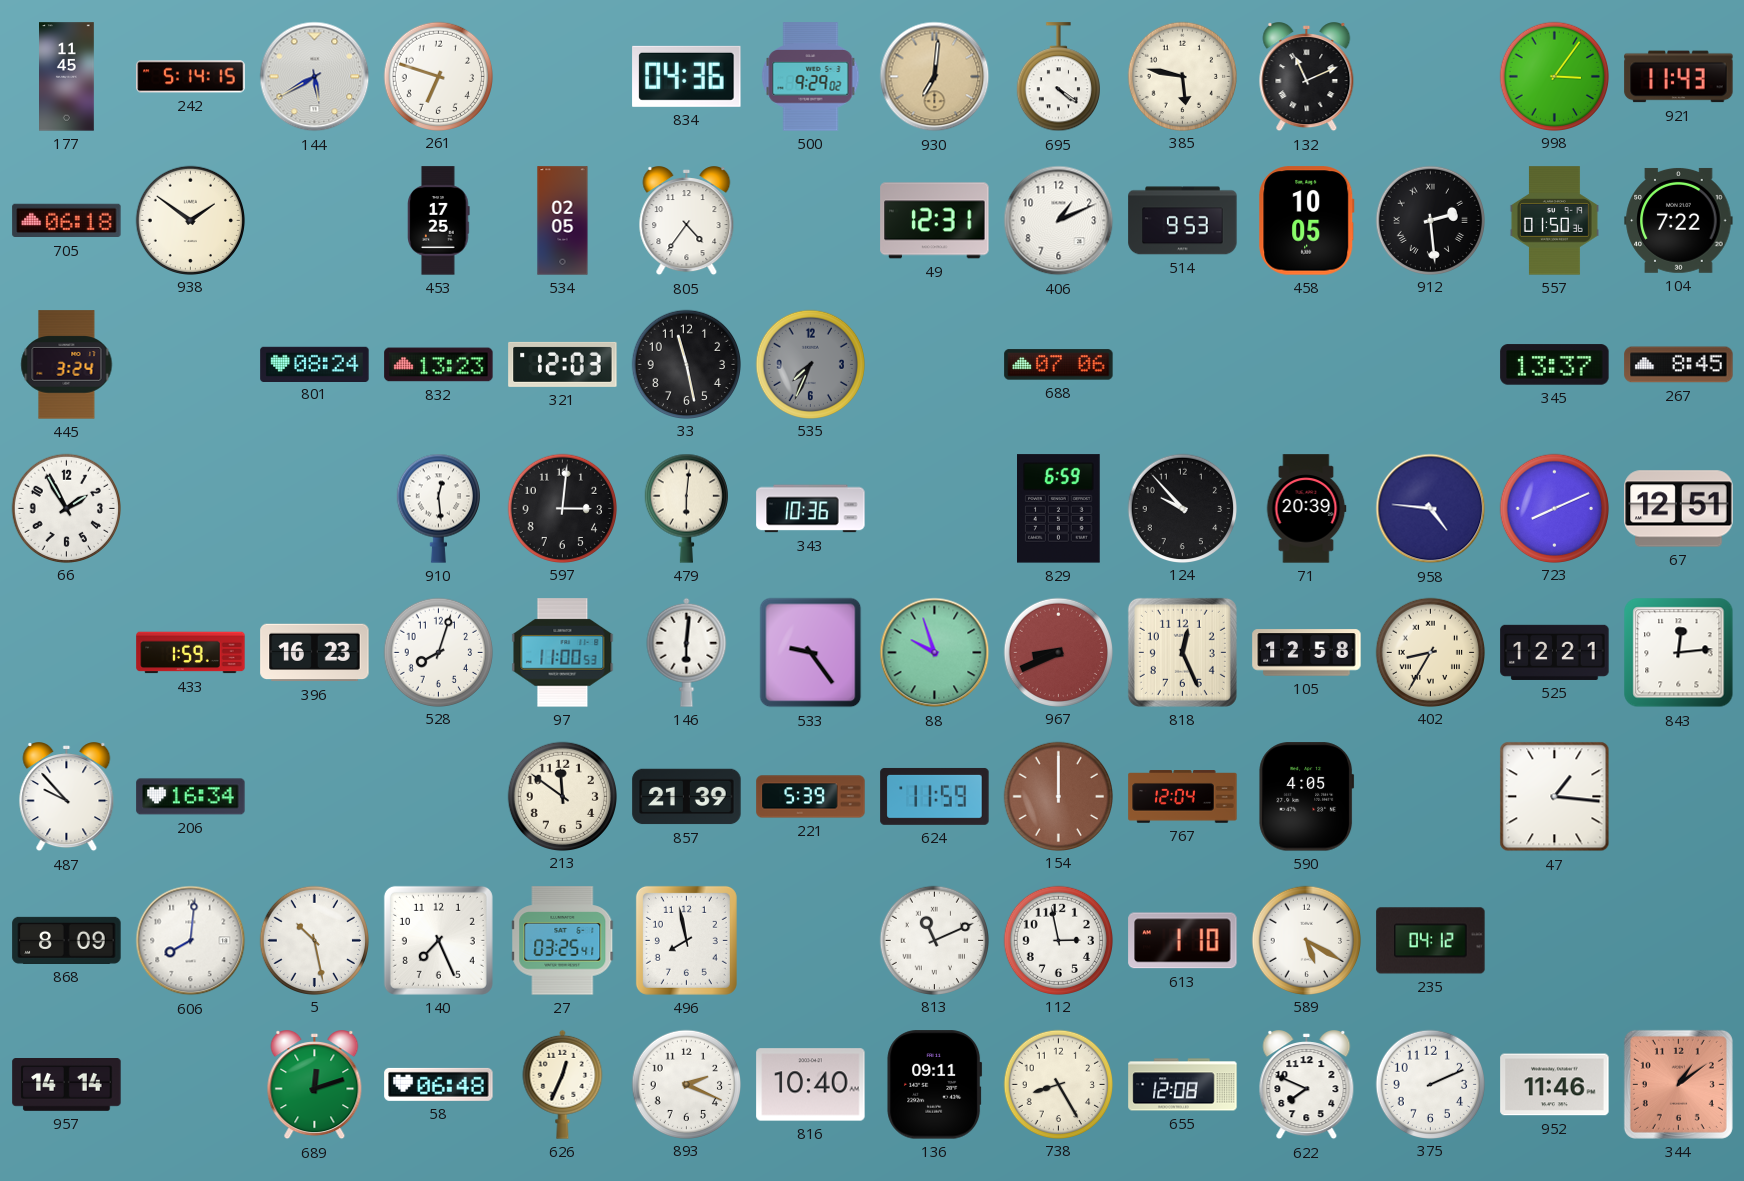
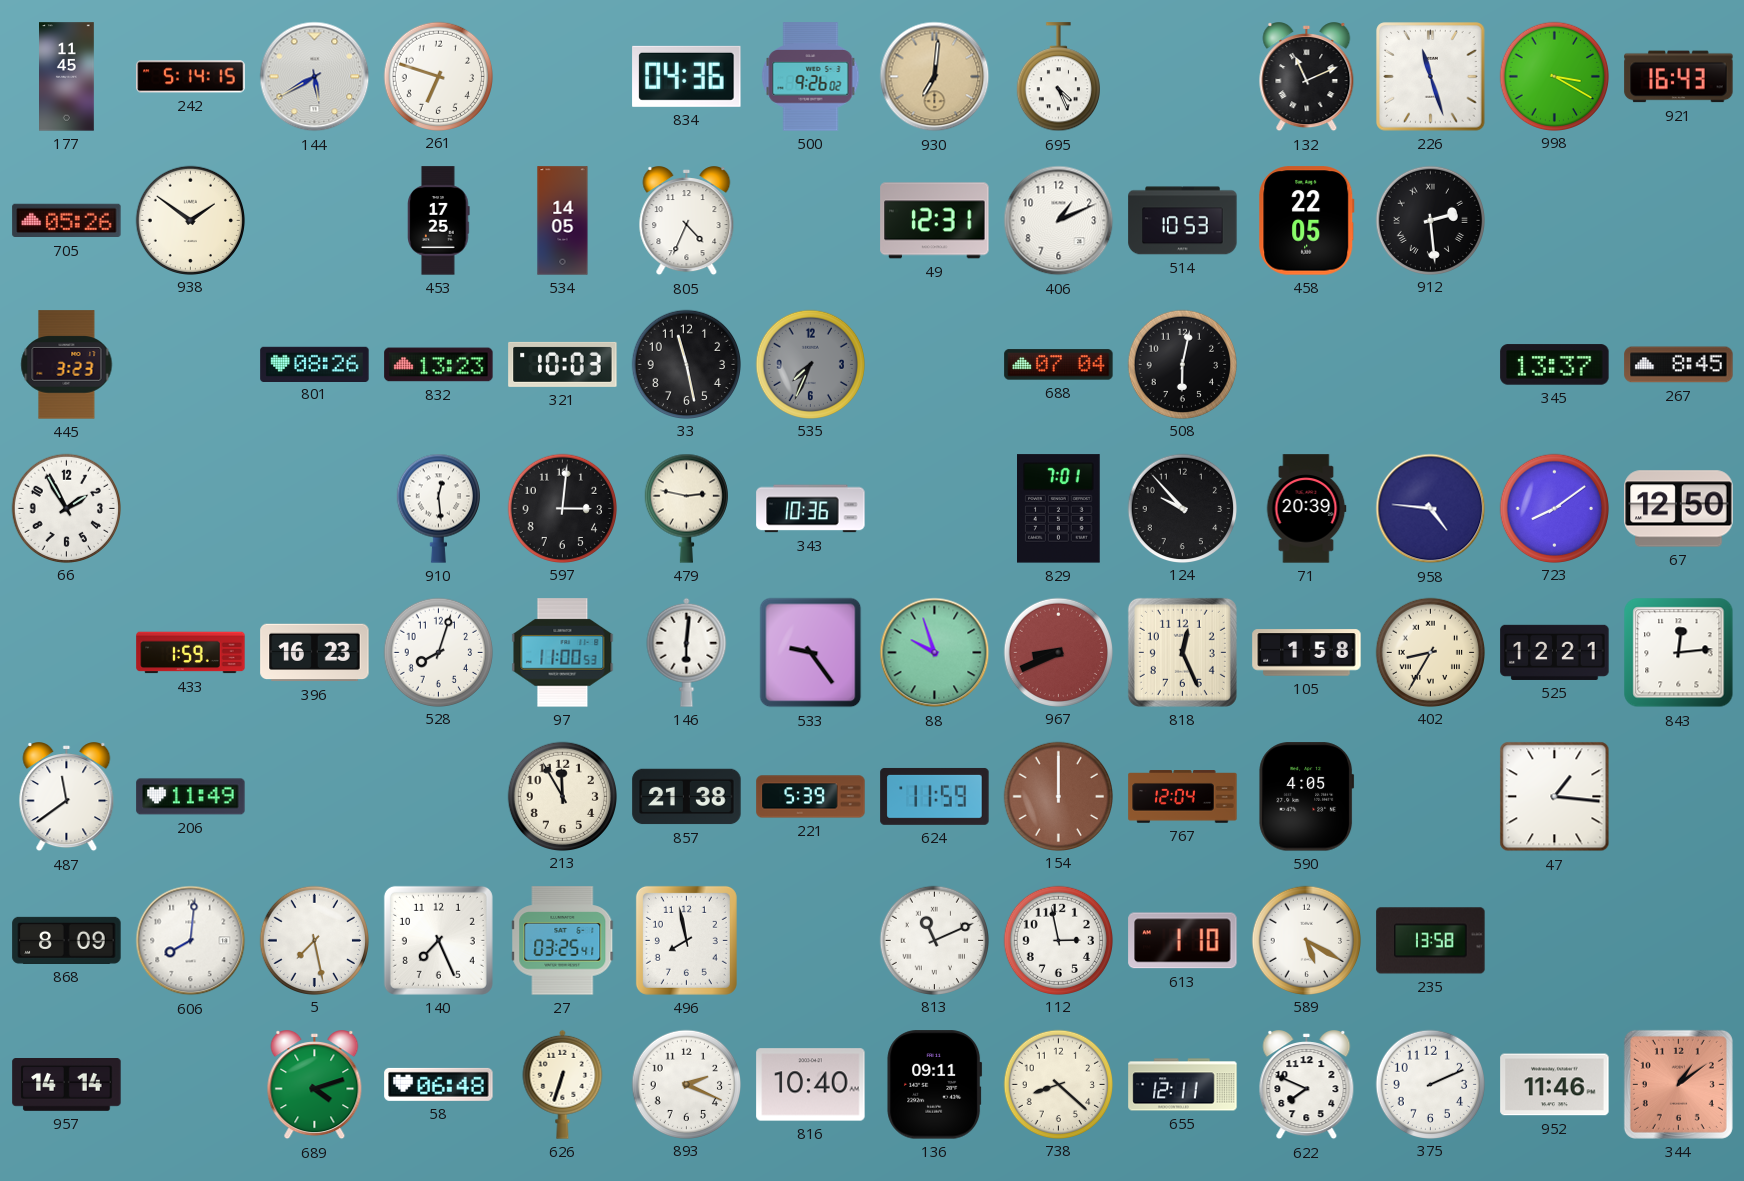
500: 9:29 -> 9:26
695: 4:21 -> 4:26
385: 5:47 -> none
226: none -> 11:27
998: 3:06 -> 3:20
921: 11:43 -> 16:43
705: 06:18 -> 05:26
534: 02:05 -> 14:05
805: 4:36 -> 4:34
514: 9:53 -> 10:53
458: 10:05 -> 22:05
557: 01:50 -> none
104: 7:22 -> none
445: 3:24 -> 3:23
801: 08:24 -> 08:26
321: 12:03 -> 10:03
688: 07:06 -> 07:04
508: none -> 6:02
479: 6:01 -> 2:47
829: 6:59 -> 7:01
723: 8:11 -> 8:09
67: 12:51 -> 12:50
105: 12:58 -> 1:58
487: 9:53 -> 11:39
206: 16:34 -> 11:49
213: 11:51 -> 11:55
857: 21:39 -> 21:38
5: 10:28 -> 7:28
235: 04:12 -> 13:58
689: 12:12 -> 4:12
626: 12:34 -> 6:33
738: 8:25 -> 8:22
655: 12:08 -> 12:11
